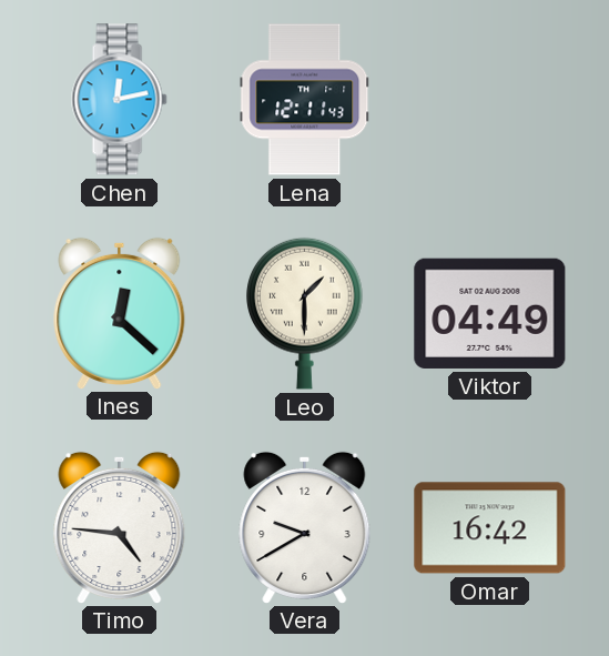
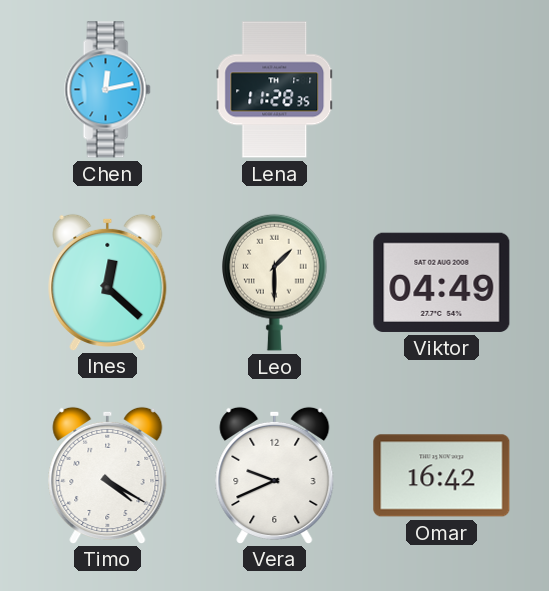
Lena: 12:11 -> 11:28
Timo: 4:46 -> 4:20
Vera: 9:40 -> 9:41
